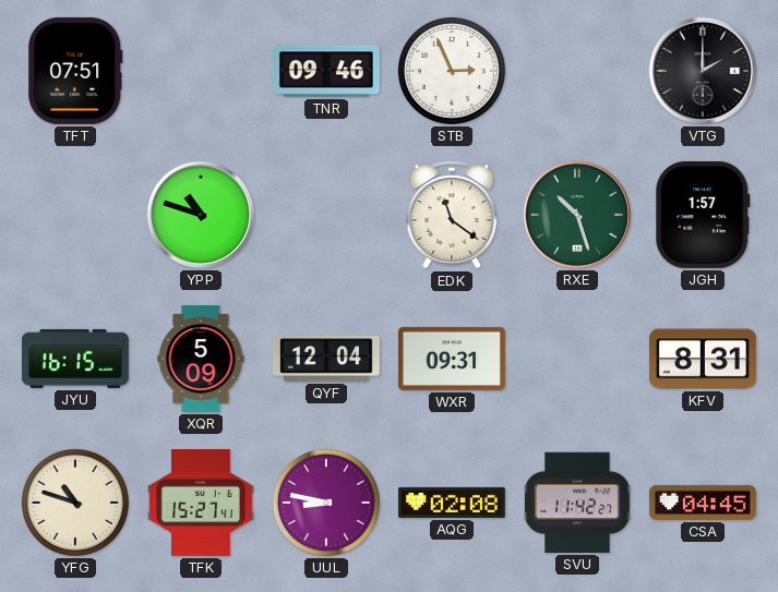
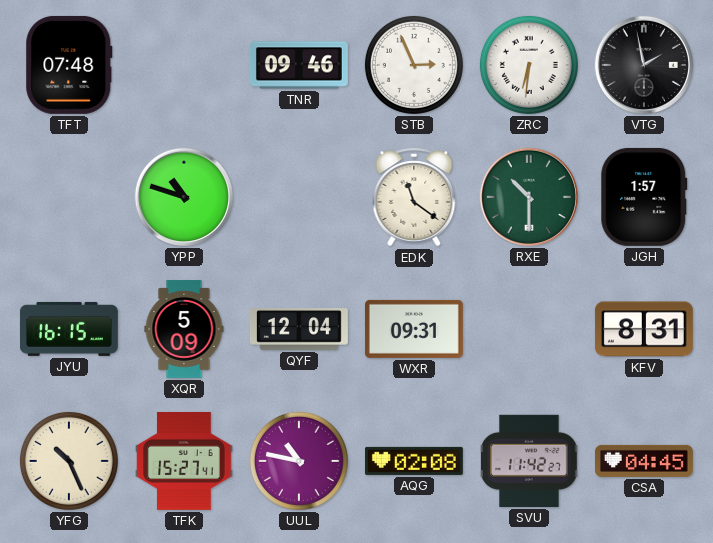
TFT: 07:51 -> 07:48
ZRC: none -> 6:31
VTG: 2:00 -> 1:58
RXE: 10:27 -> 10:30
YFG: 10:48 -> 10:26
UUL: 8:47 -> 10:47
